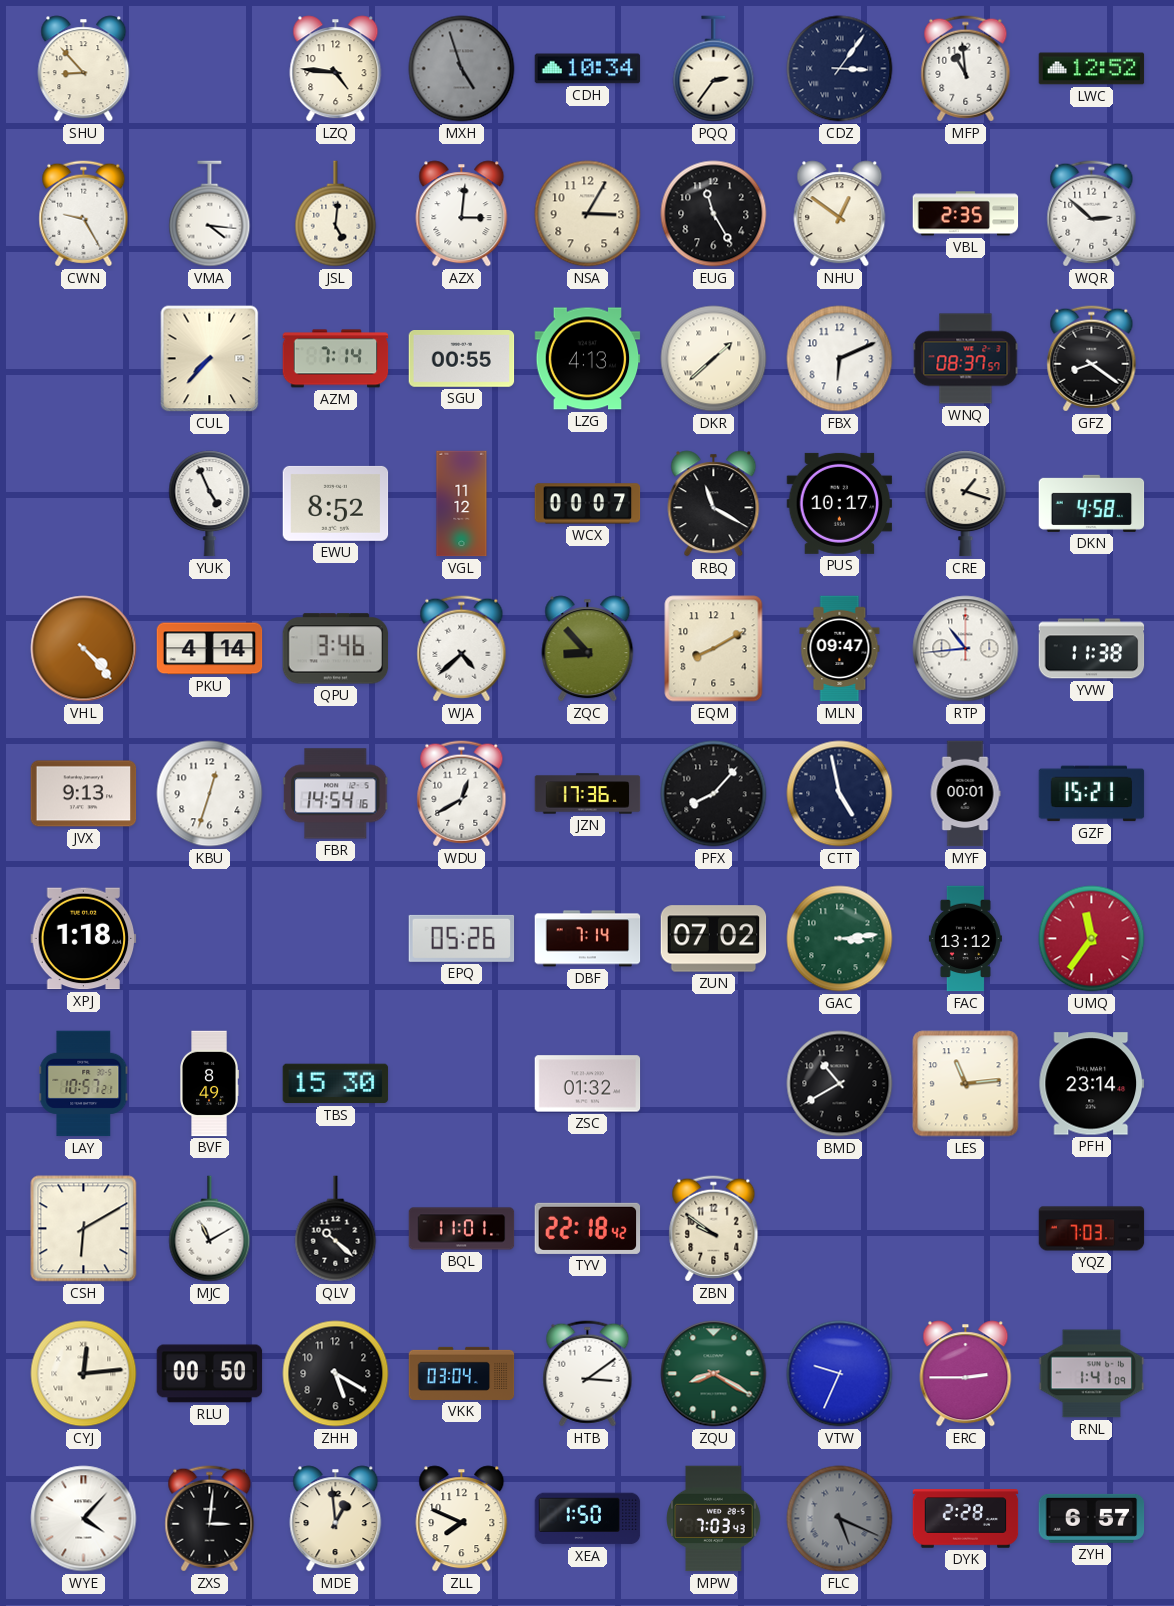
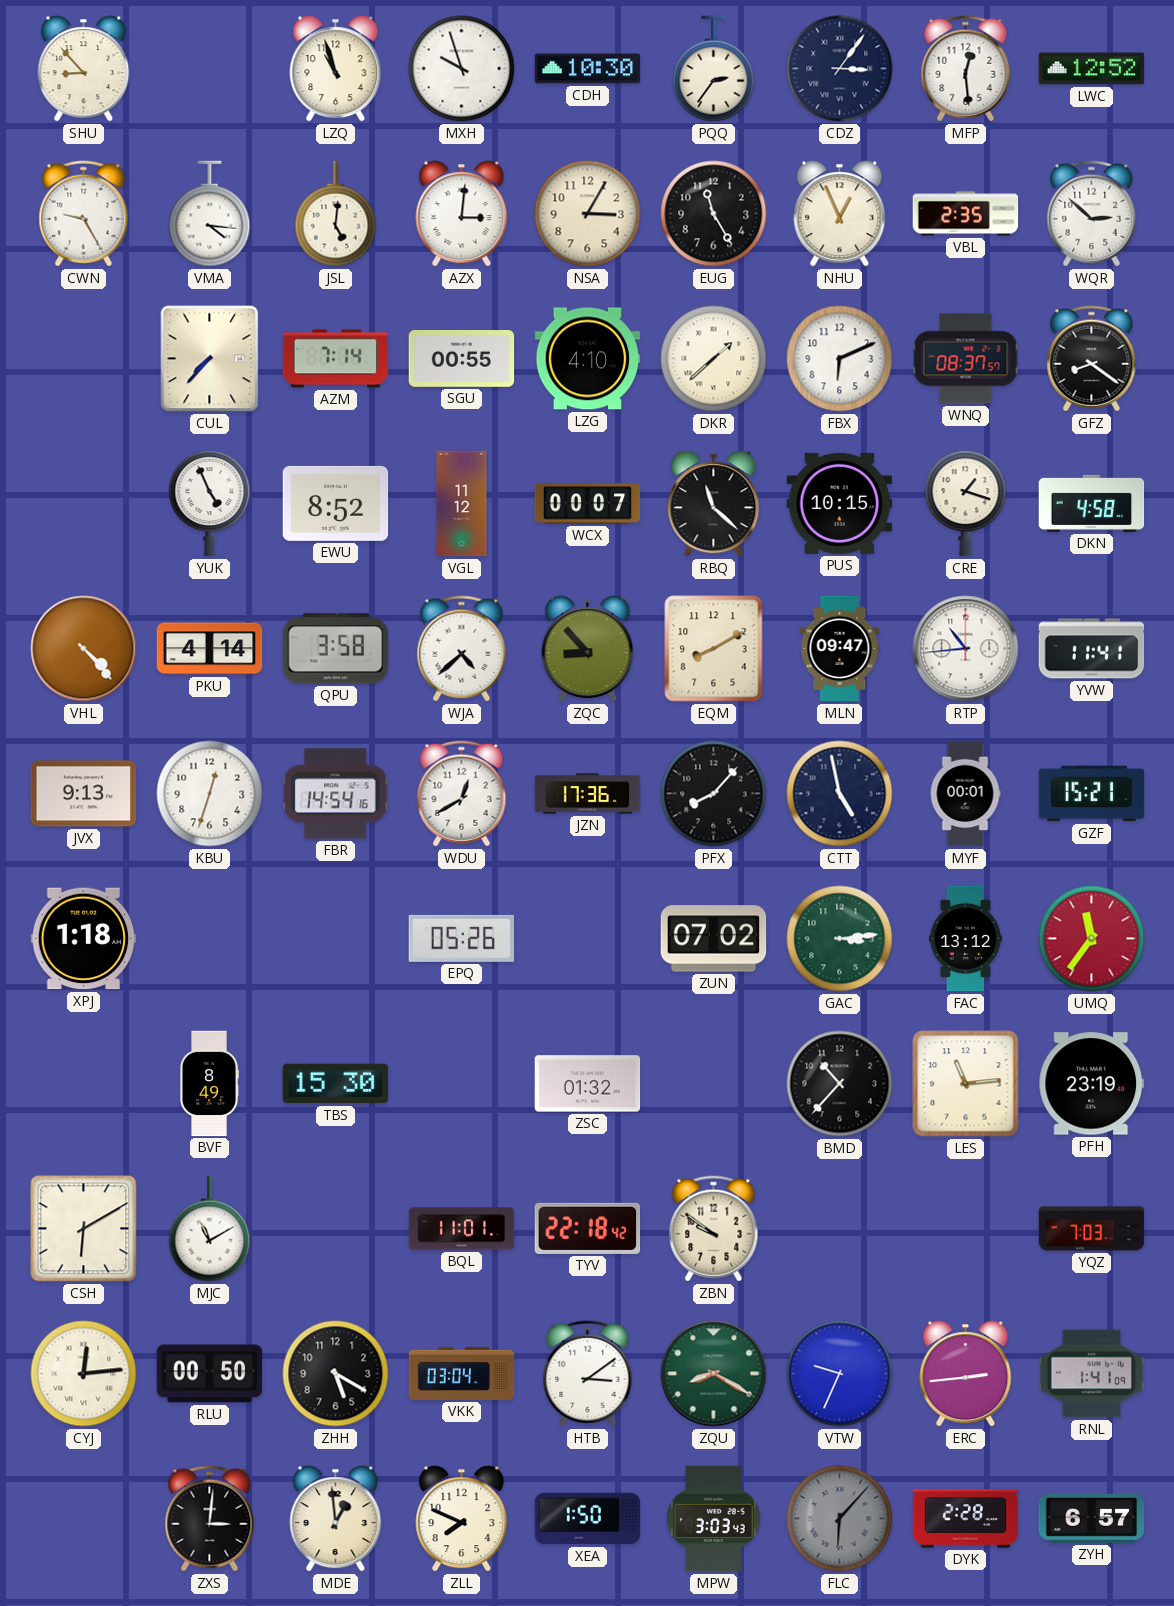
LZQ: 4:46 -> 10:57
MXH: 4:57 -> 9:57
MXH dial: grey -> white
CDH: 10:34 -> 10:30
MFP: 10:59 -> 12:29
NHU: 12:51 -> 12:56
LZG: 4:13 -> 4:10
RBQ: 11:20 -> 11:22
PUS: 10:17 -> 10:15
QPU: 3:46 -> 3:58
YVW: 11:38 -> 11:41
DBF: 7:14 -> none
LAY: 10:57 -> none
BMD: 10:40 -> 10:37
PFH: 23:14 -> 23:19
QLV: 10:22 -> none
ERC: 2:45 -> 2:44
WYE: 4:07 -> none
MPW: 7:03 -> 3:03
FLC: 5:19 -> 6:07
